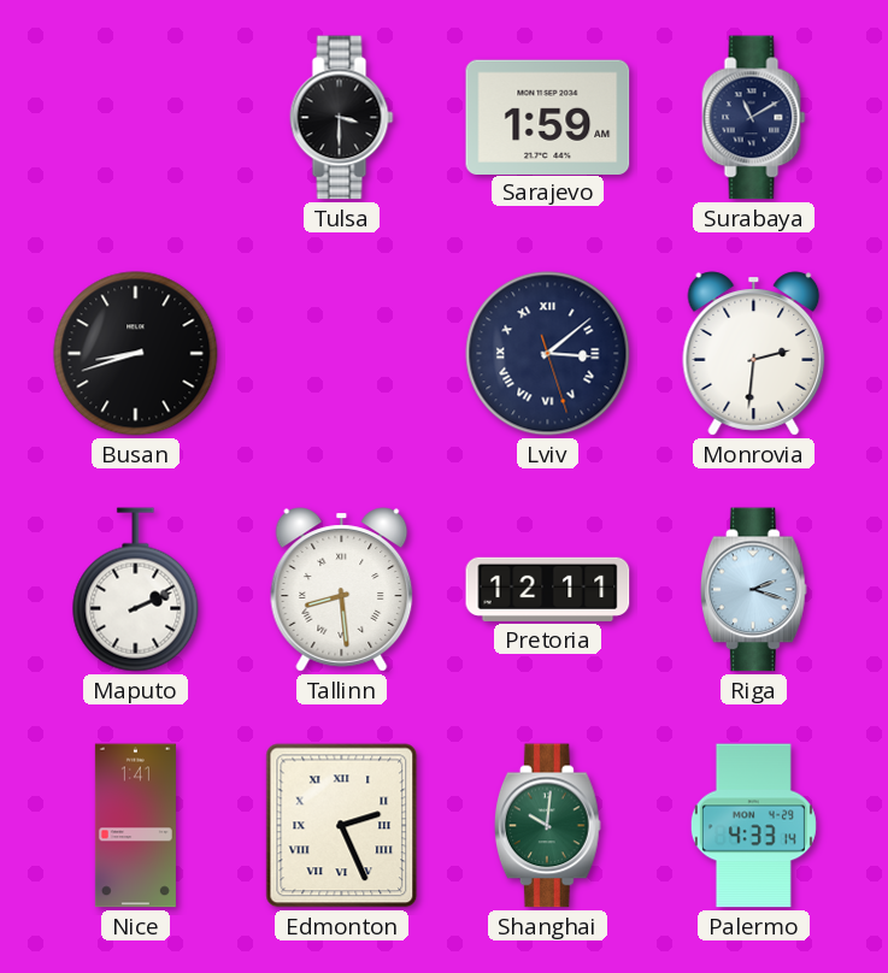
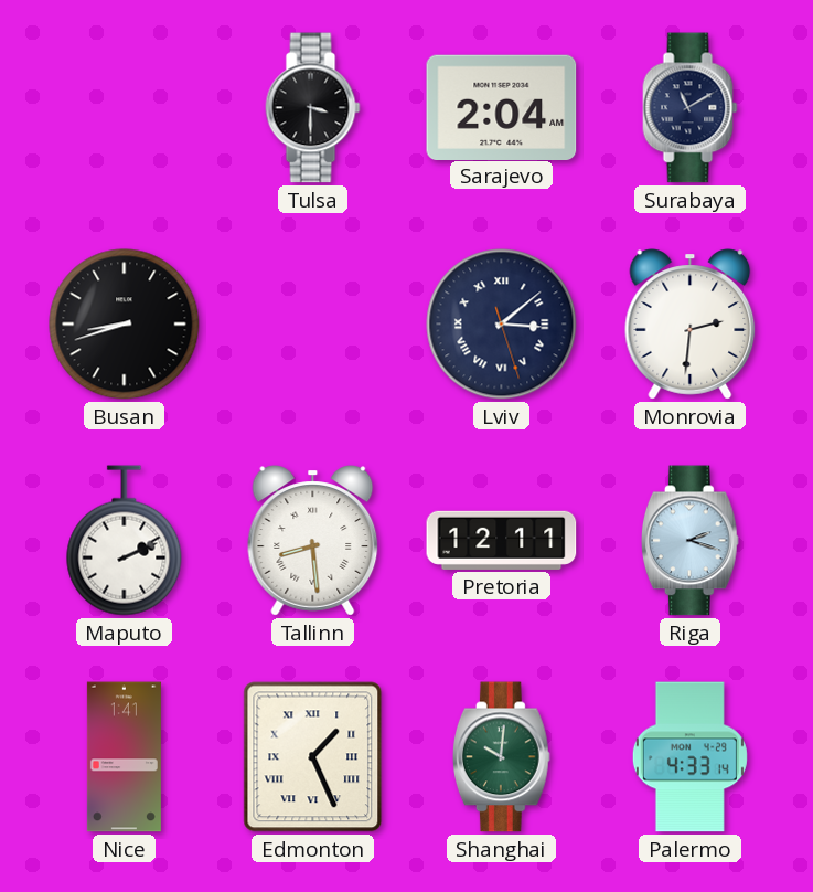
Sarajevo: 1:59 -> 2:04
Edmonton: 2:26 -> 1:26
